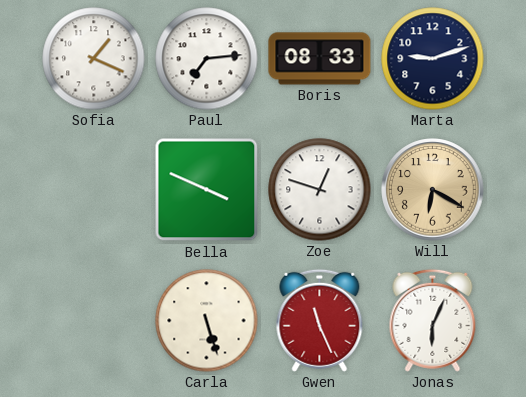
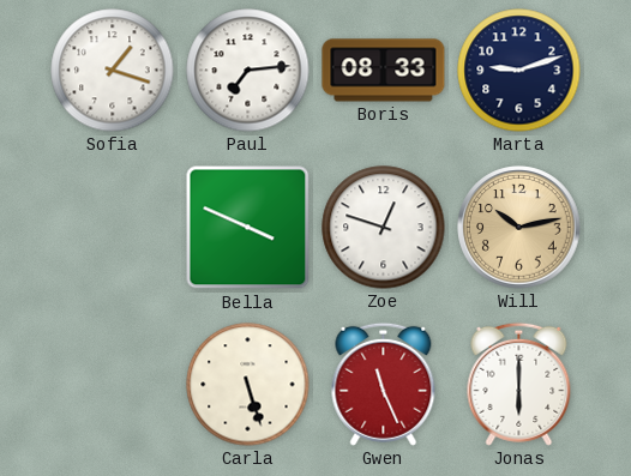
Sofia: 1:19 -> 1:18
Will: 6:20 -> 10:13
Jonas: 6:04 -> 6:00
